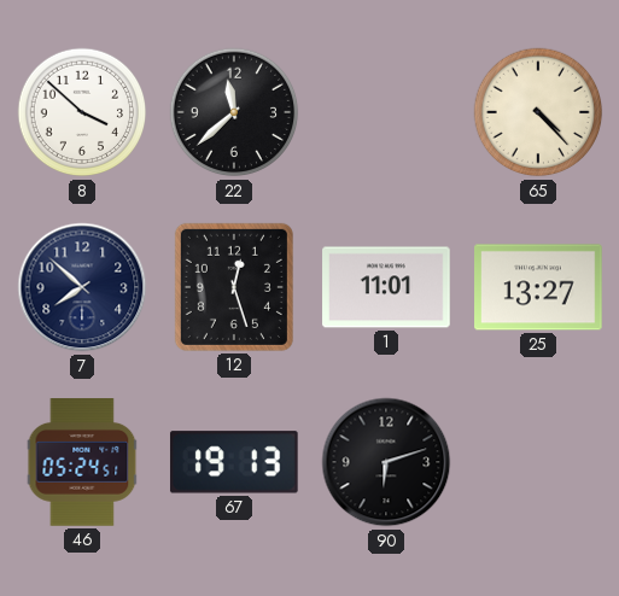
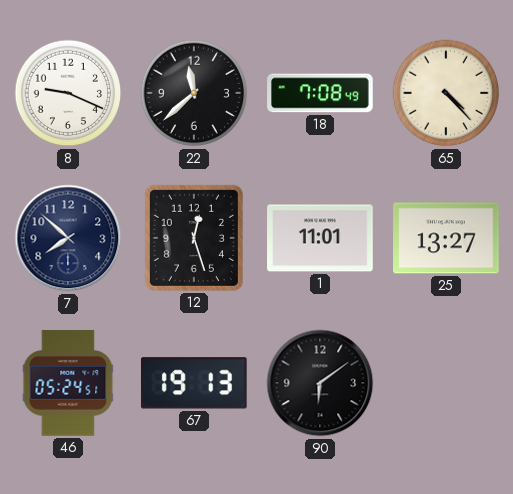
8: 3:52 -> 9:19
18: none -> 7:08
90: 6:12 -> 6:09
